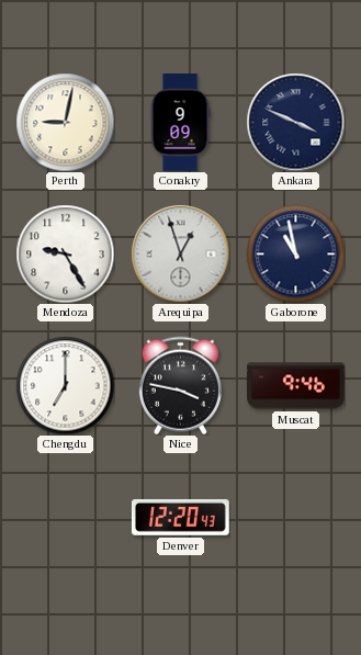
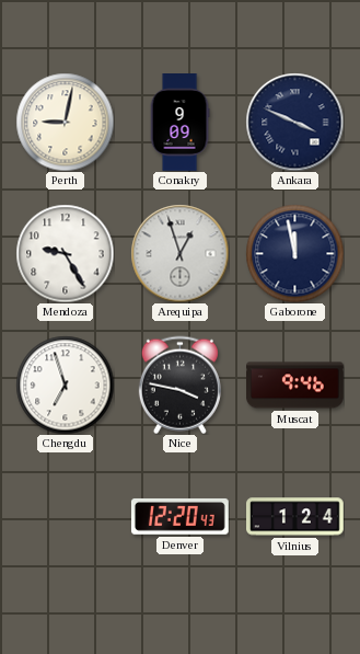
Gaborone: 10:58 -> 11:58
Chengdu: 7:00 -> 6:57
Vilnius: none -> 1:24
